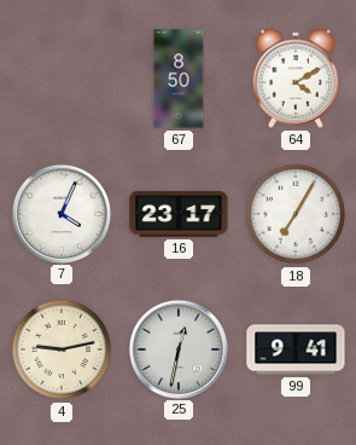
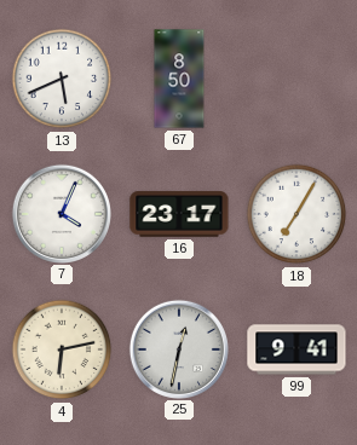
13: none -> 5:41
64: 4:10 -> none
4: 9:13 -> 6:13
